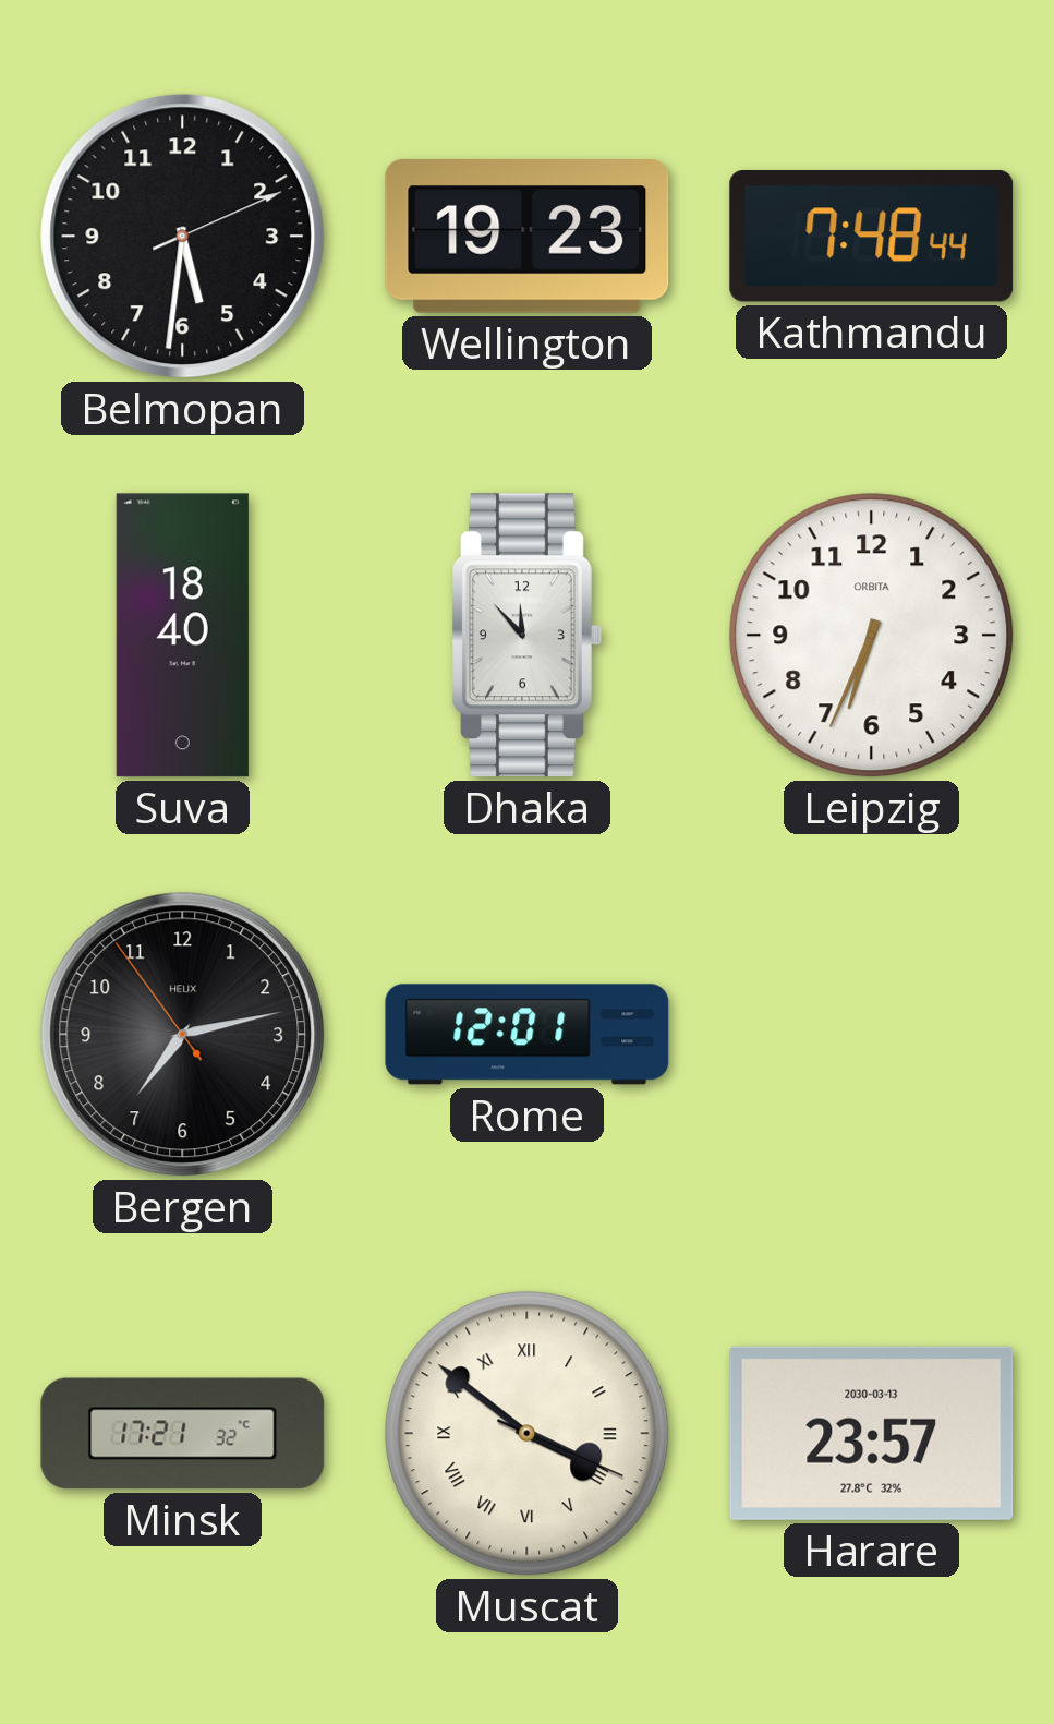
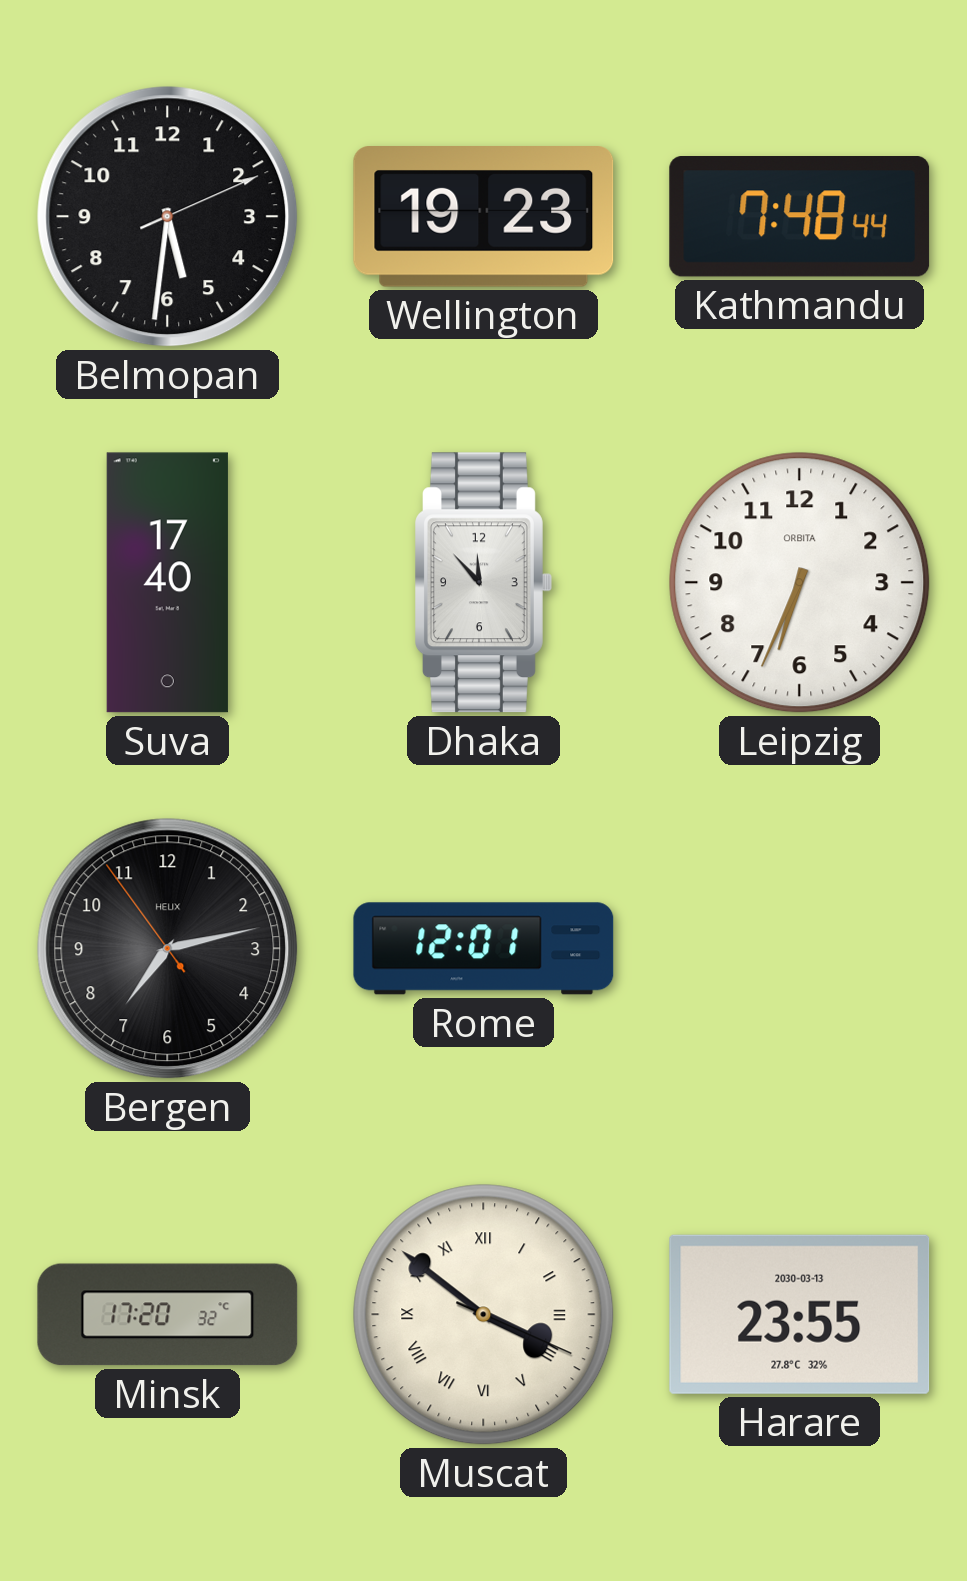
Suva: 18:40 -> 17:40
Minsk: 17:21 -> 17:20
Harare: 23:57 -> 23:55
